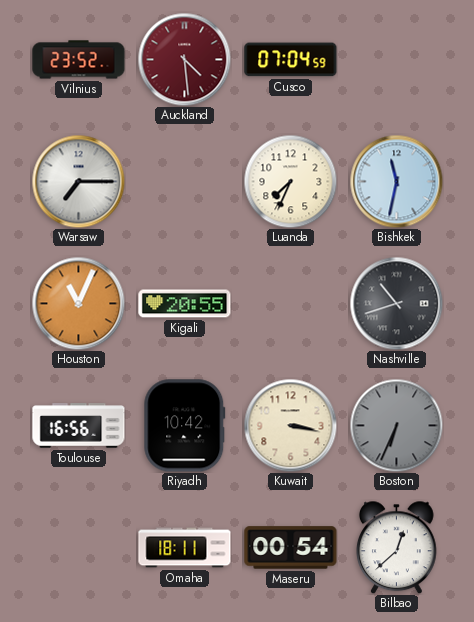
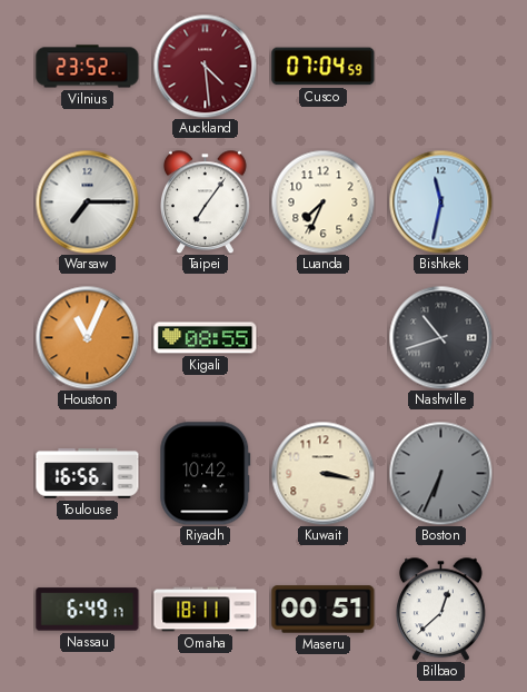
Taipei: none -> 7:06
Kigali: 20:55 -> 08:55
Nassau: none -> 6:49
Maseru: 00:54 -> 00:51
